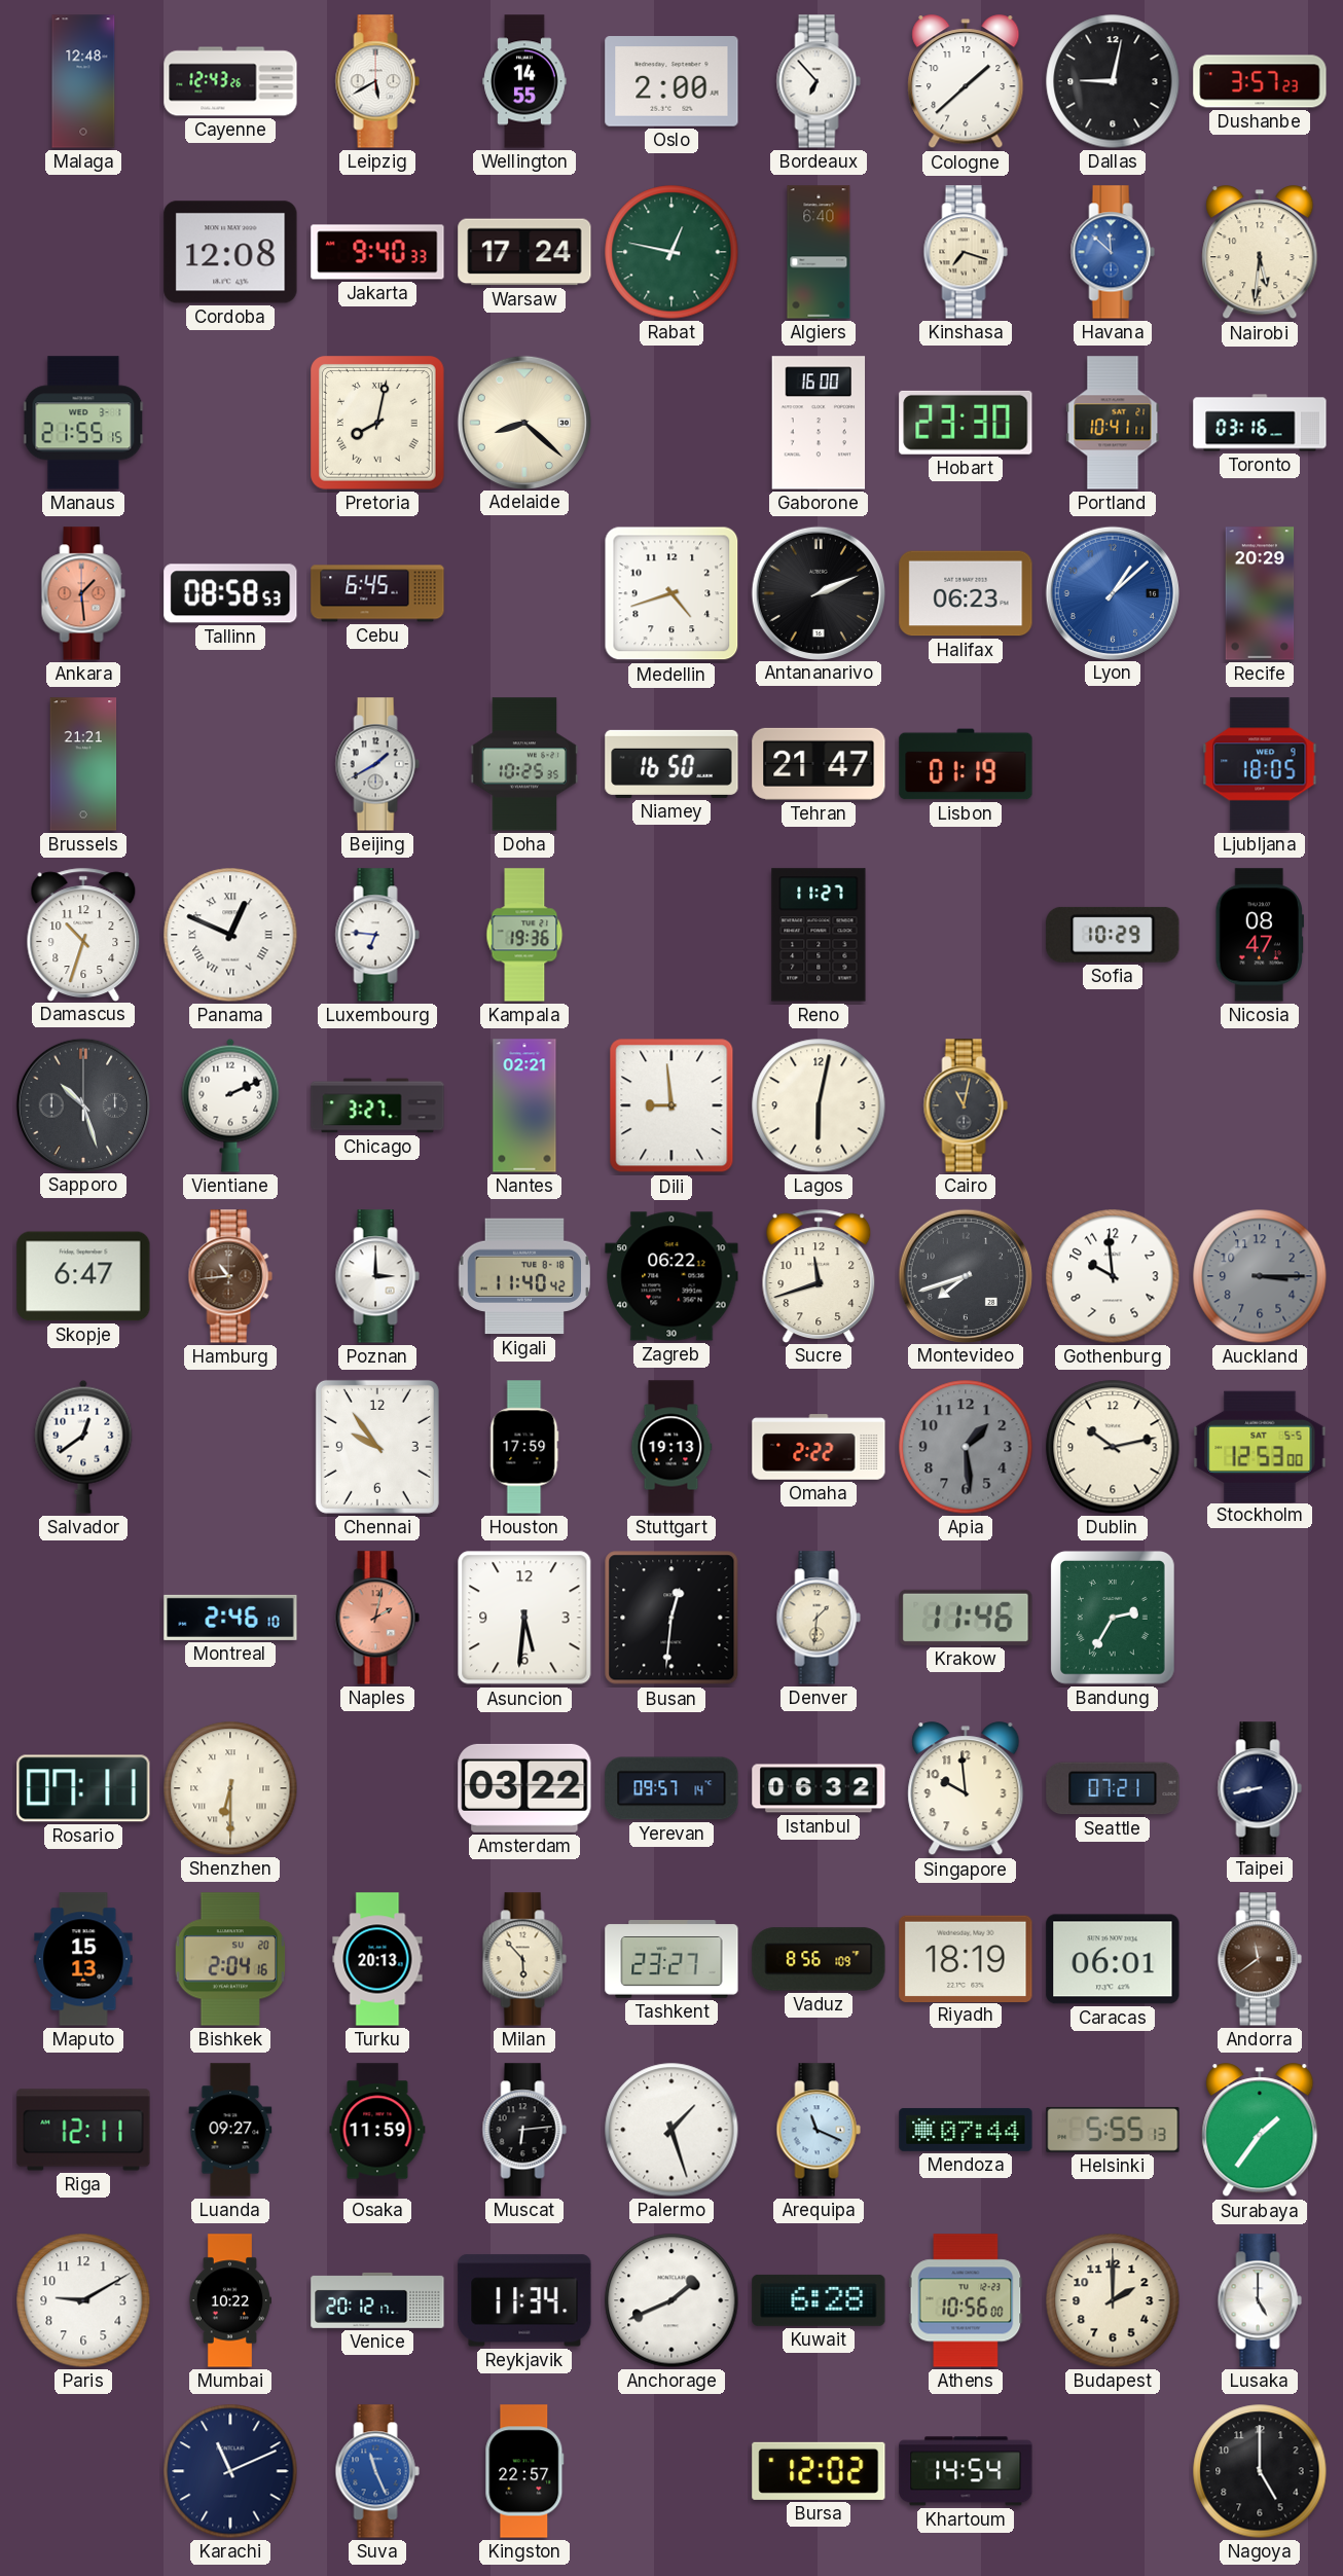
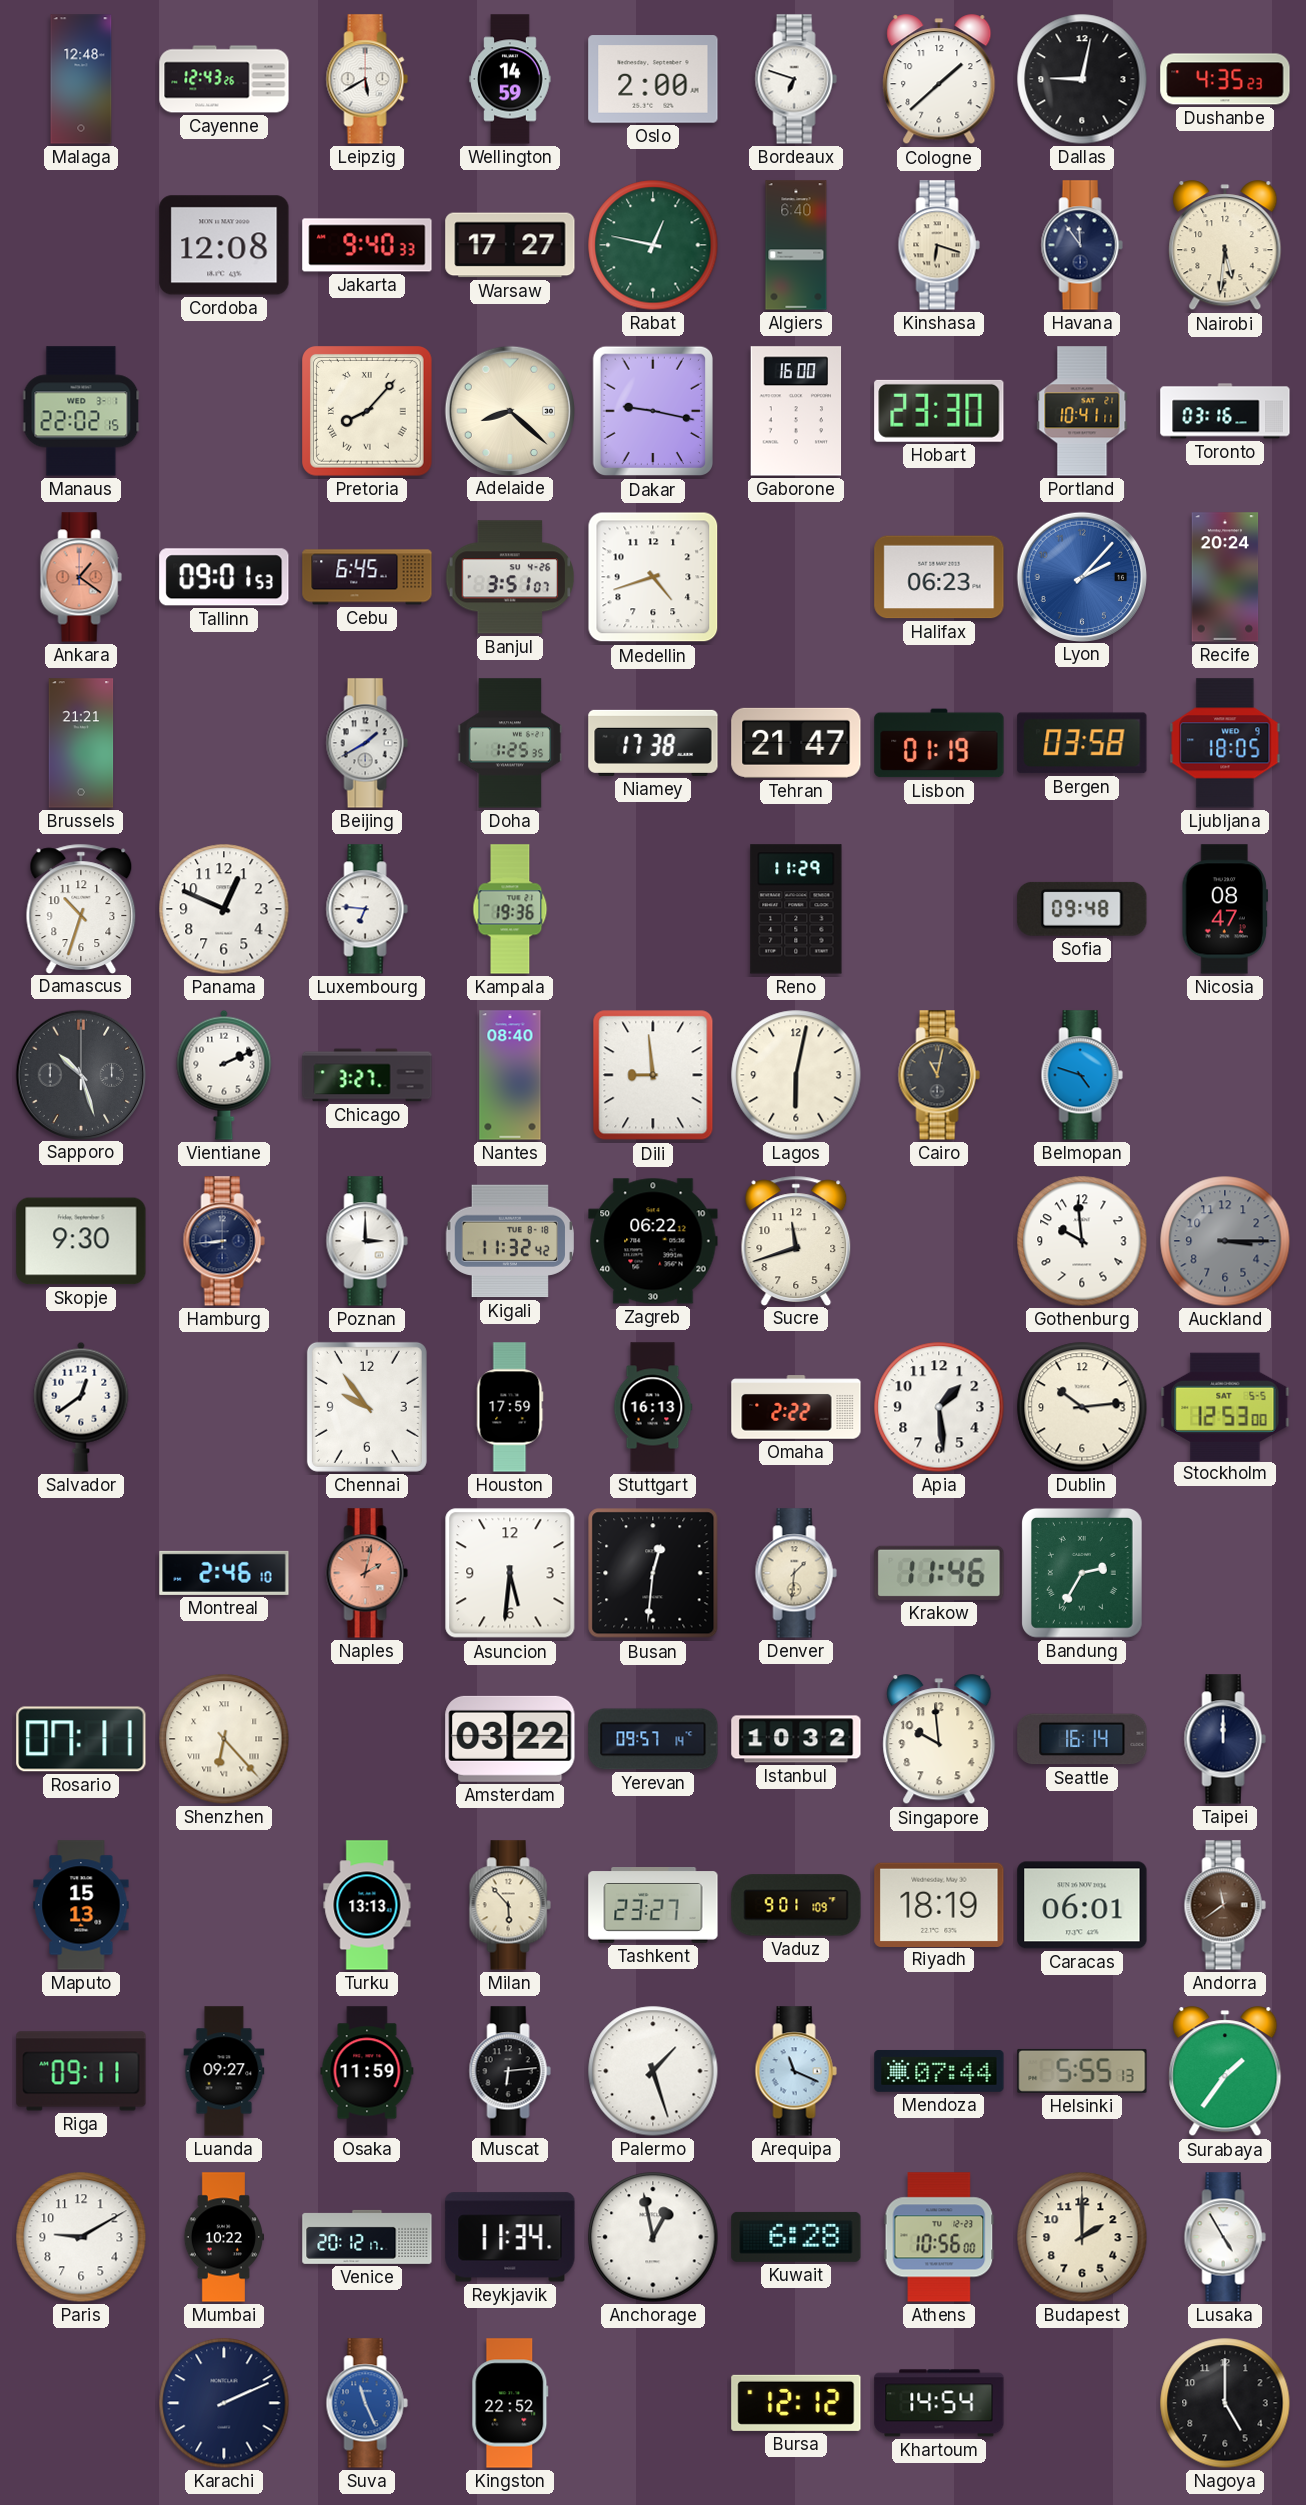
Wellington: 14:55 -> 14:59
Bordeaux: 6:53 -> 6:48
Dushanbe: 3:57 -> 4:35
Warsaw: 17:24 -> 17:27
Kinshasa: 7:18 -> 6:18
Havana: 11:52 -> 11:54
Havana dial: blue -> navy
Manaus: 21:55 -> 22:02
Pretoria: 8:02 -> 8:07
Dakar: none -> 9:17
Ankara: 1:29 -> 1:21
Tallinn: 08:58 -> 09:01
Banjul: none -> 3:51
Antananarivo: 2:11 -> none
Lyon: 1:08 -> 2:07
Recife: 20:29 -> 20:24
Doha: 10:25 -> 1:25
Niamey: 16:50 -> 17:38
Bergen: none -> 03:58
Panama numerals: Roman -> Arabic
Reno: 11:27 -> 11:29
Sofia: 10:29 -> 09:48
Nantes: 02:21 -> 08:40
Belmopan: none -> 4:48
Skopje: 6:47 -> 9:30
Hamburg: 10:44 -> 8:44
Hamburg dial: brown -> navy
Kigali: 11:40 -> 11:32
Montevideo: 7:42 -> none
Stuttgart: 19:13 -> 16:13
Apia dial: grey -> white
Dublin: 10:13 -> 10:14
Shenzhen: 6:30 -> 6:23
Istanbul: 06:32 -> 10:32
Seattle: 07:21 -> 16:14
Taipei: 8:43 -> 12:00
Bishkek: 2:04 -> none
Turku: 20:13 -> 13:13
Vaduz: 8:56 -> 9:01
Riga: 12:11 -> 09:11
Anchorage: 1:41 -> 12:58
Lusaka: 5:00 -> 4:55
Karachi: 11:11 -> 2:11
Kingston: 22:57 -> 22:52
Bursa: 12:02 -> 12:12
